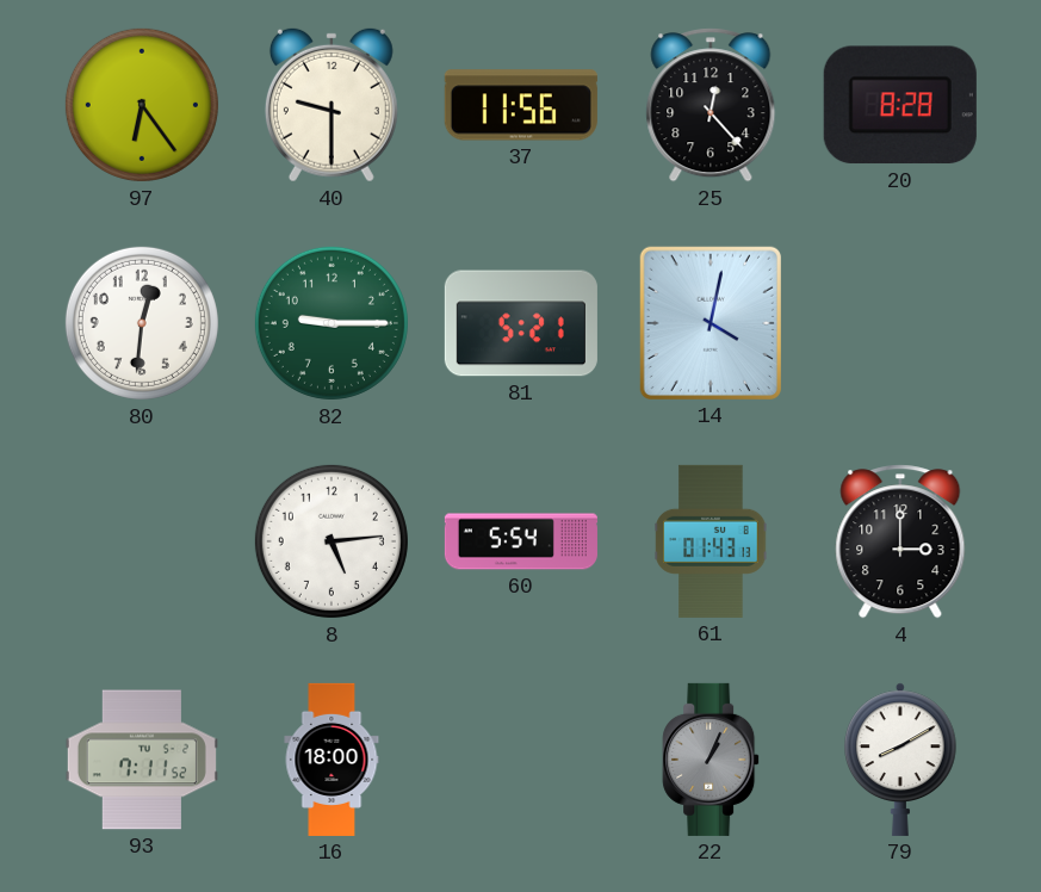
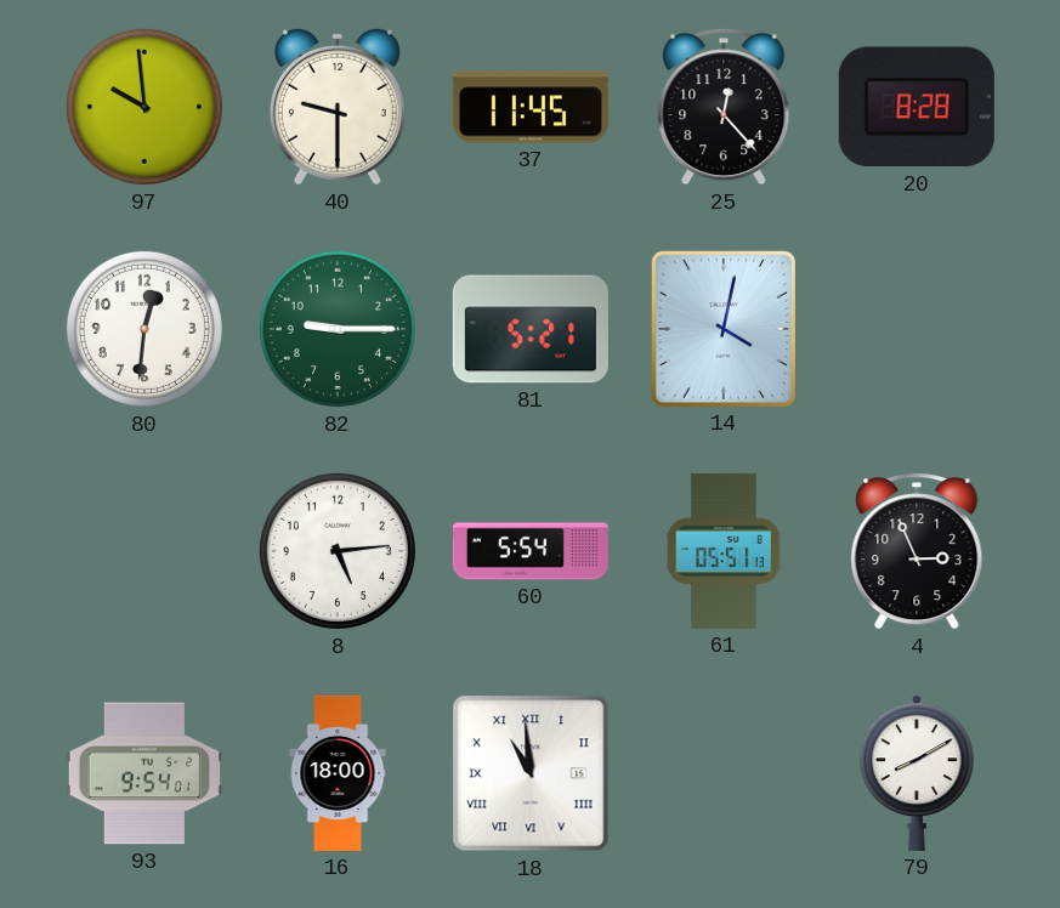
97: 6:24 -> 9:59
37: 11:56 -> 11:45
61: 01:43 -> 05:51
4: 3:00 -> 2:56
93: 7:11 -> 9:54
18: none -> 10:59
22: 1:04 -> none
